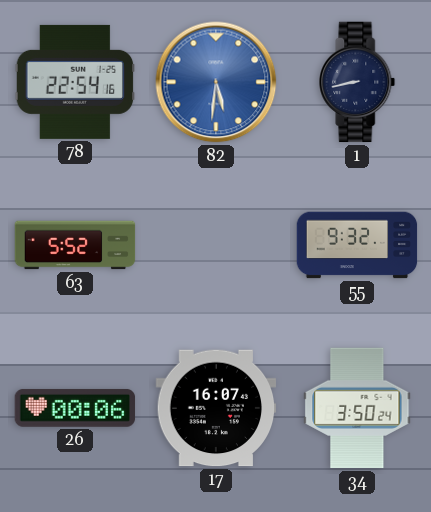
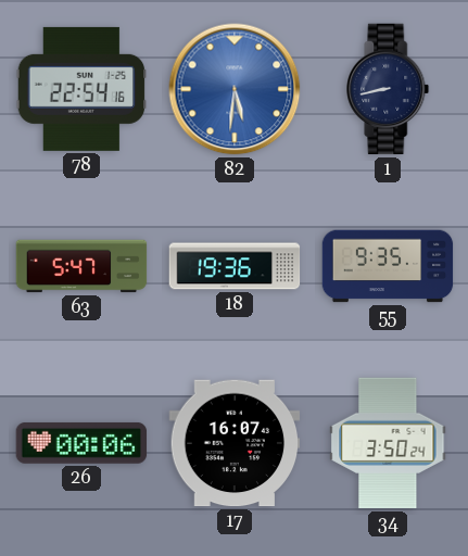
63: 5:52 -> 5:47
18: none -> 19:36
55: 9:32 -> 9:35
